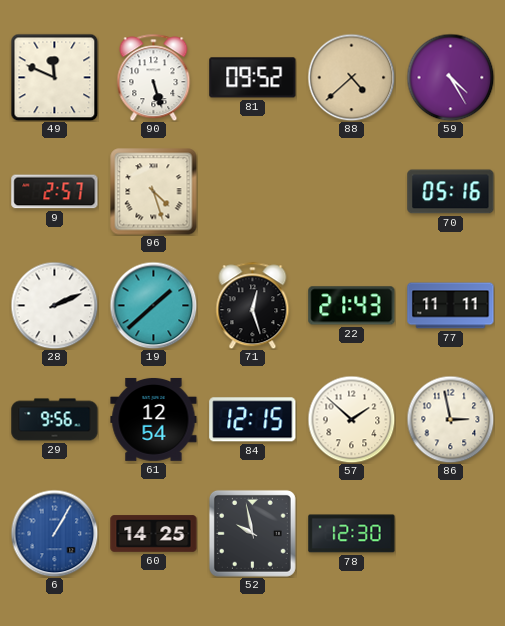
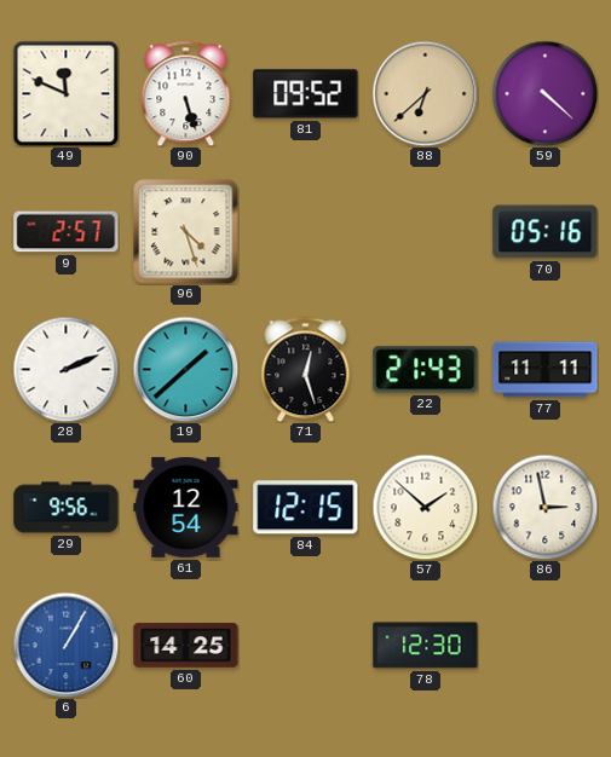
88: 4:38 -> 6:38
59: 4:25 -> 4:22
52: 9:58 -> none
